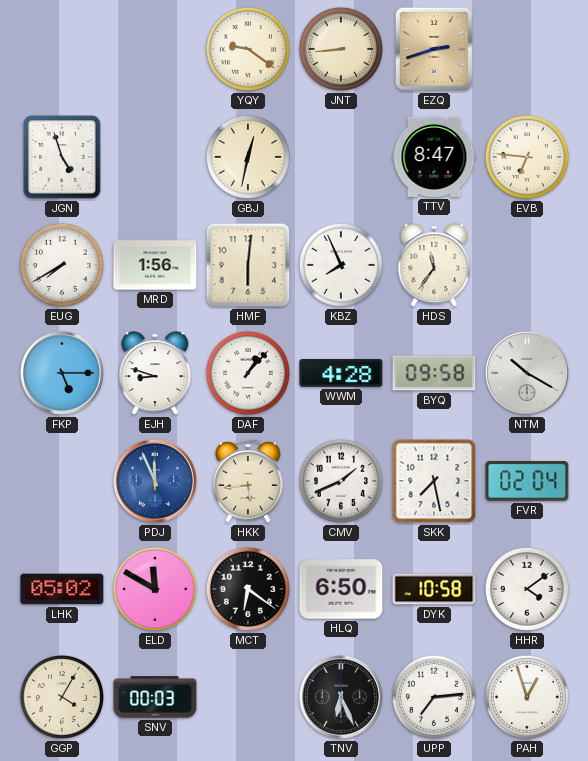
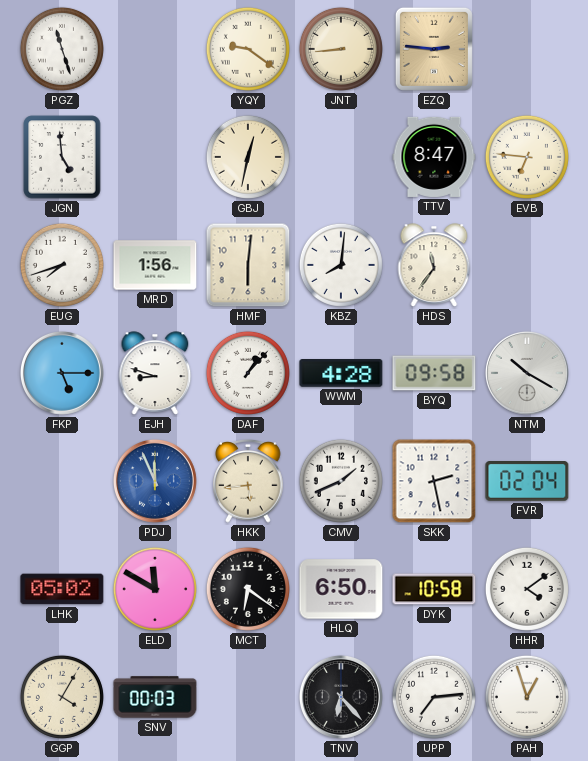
PGZ: none -> 11:27
EZQ: 2:42 -> 2:46
JGN: 4:57 -> 4:59
EUG: 7:40 -> 7:42
KBZ: 7:56 -> 8:01
SKK: 7:28 -> 2:28
TNV: 6:26 -> 6:23
